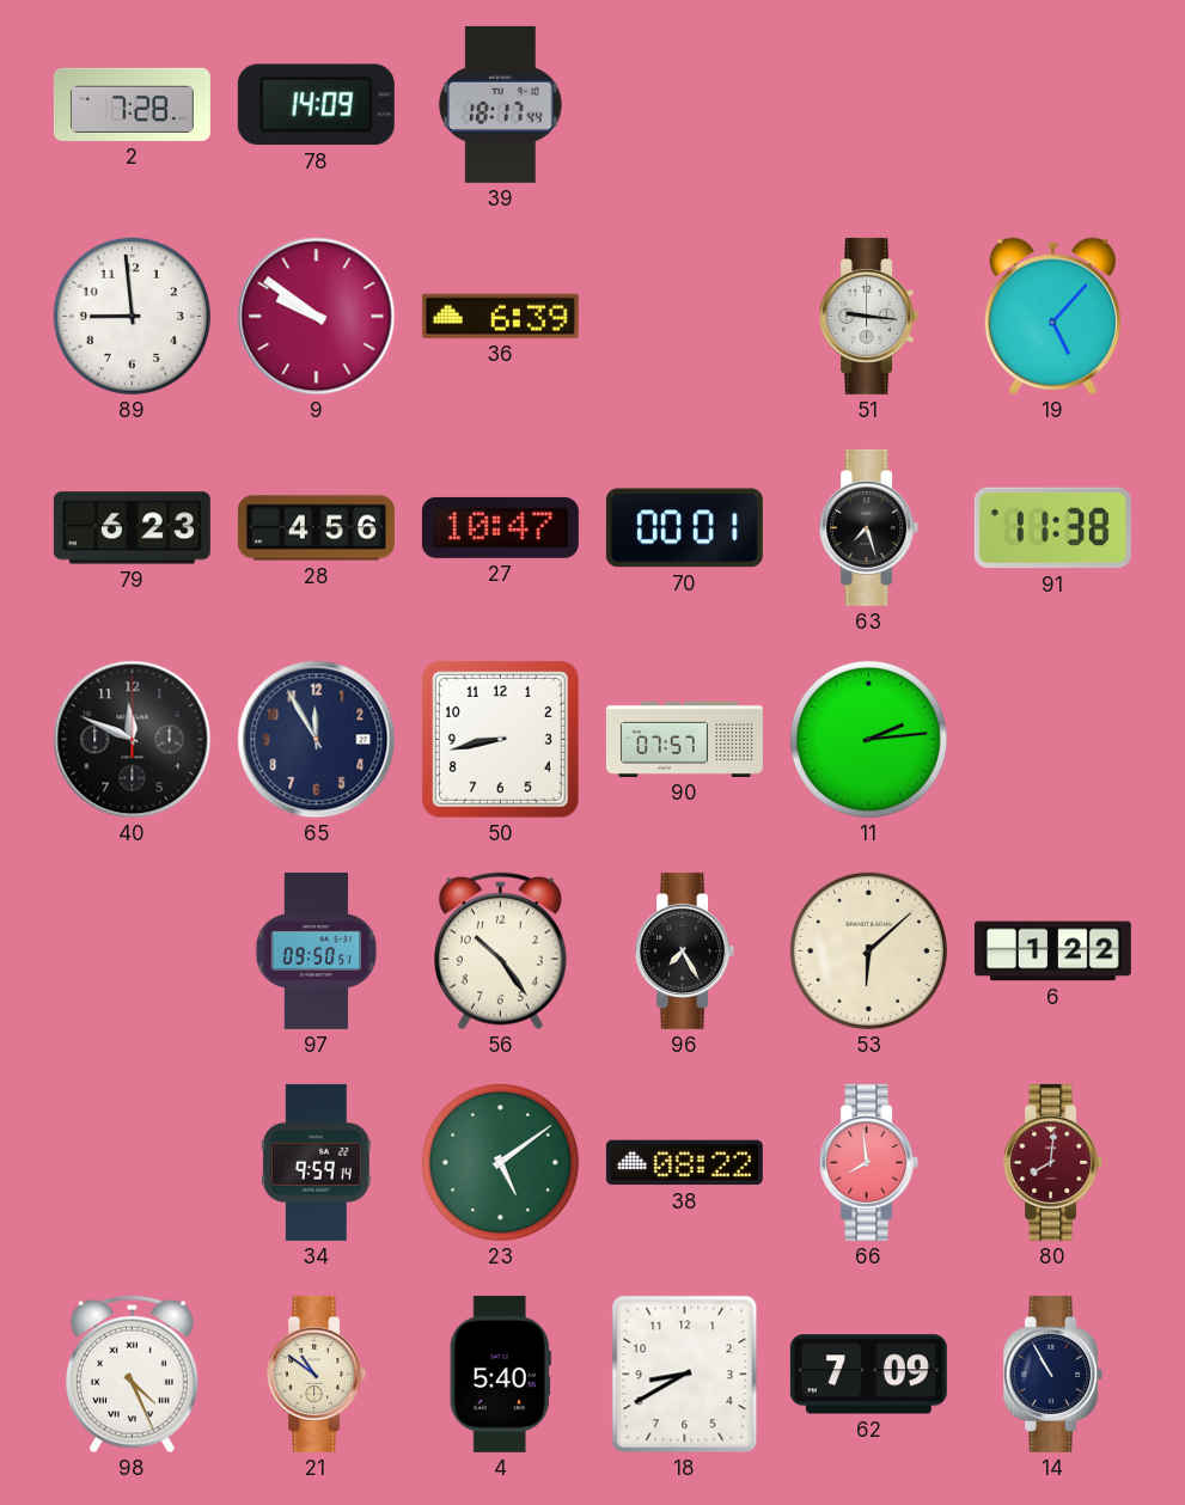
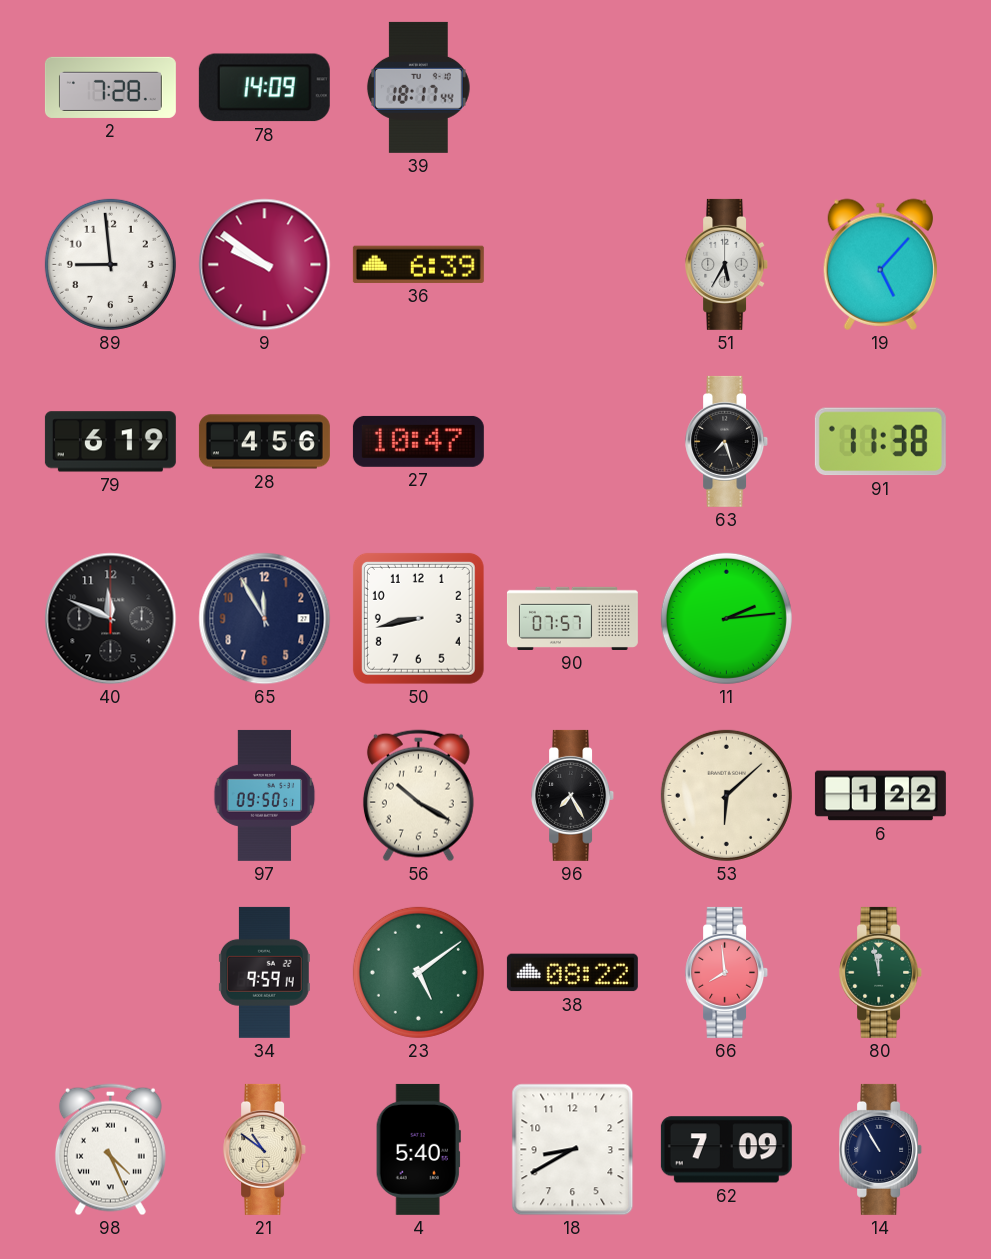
51: 9:16 -> 5:35
79: 6:23 -> 6:19
70: 00:01 -> none
56: 10:24 -> 10:20
80: 8:01 -> 11:58
80 dial: burgundy -> green
